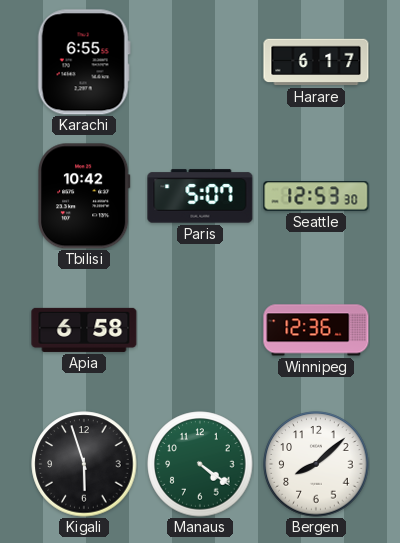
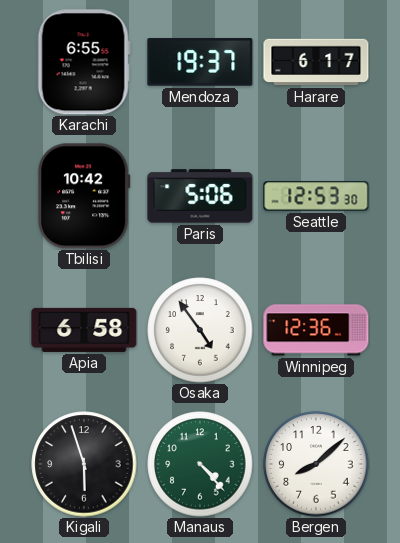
Mendoza: none -> 19:37
Paris: 5:07 -> 5:06
Osaka: none -> 4:54
Manaus: 4:21 -> 4:23
